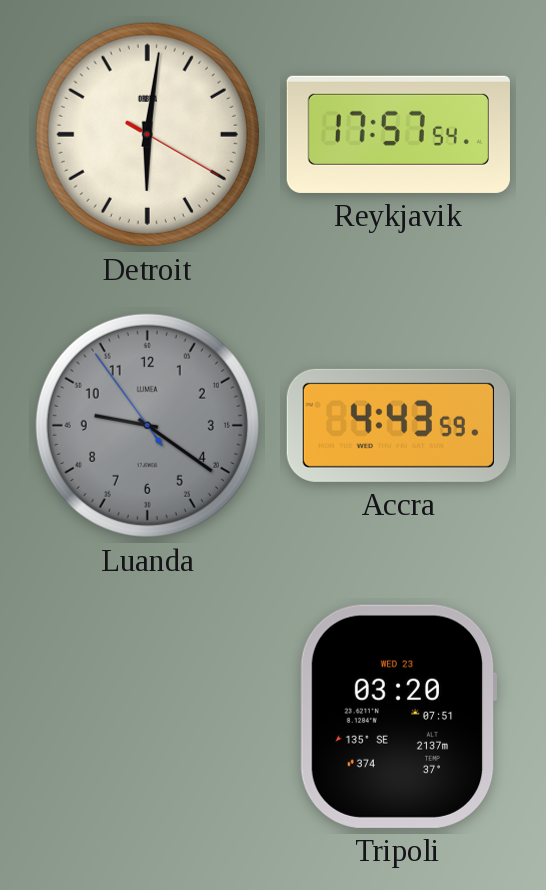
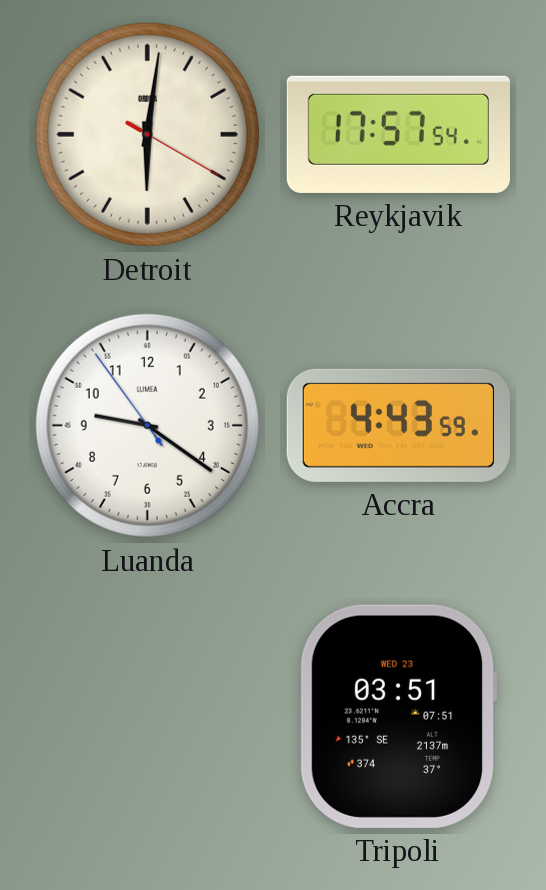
Luanda dial: grey -> white
Tripoli: 03:20 -> 03:51
